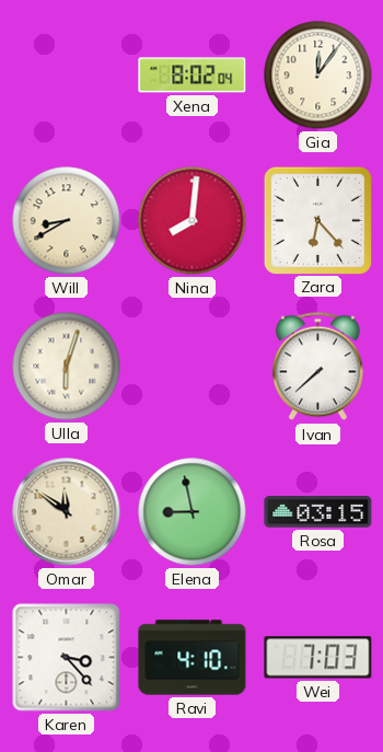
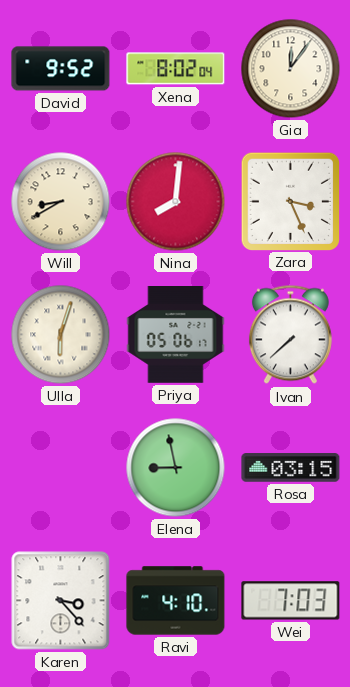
David: none -> 9:52
Zara: 6:23 -> 3:26
Priya: none -> 05:06
Omar: 11:51 -> none
